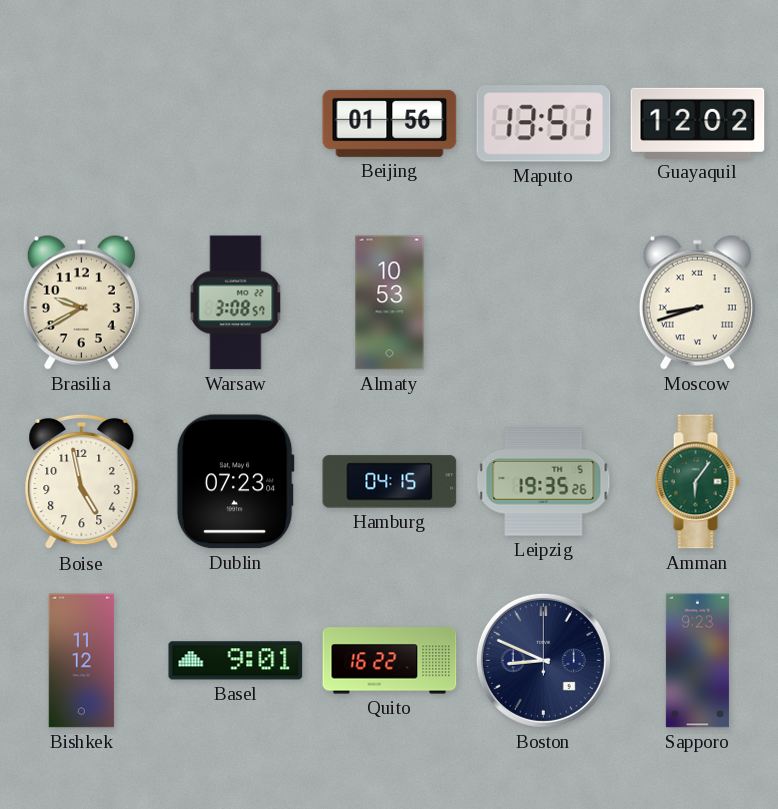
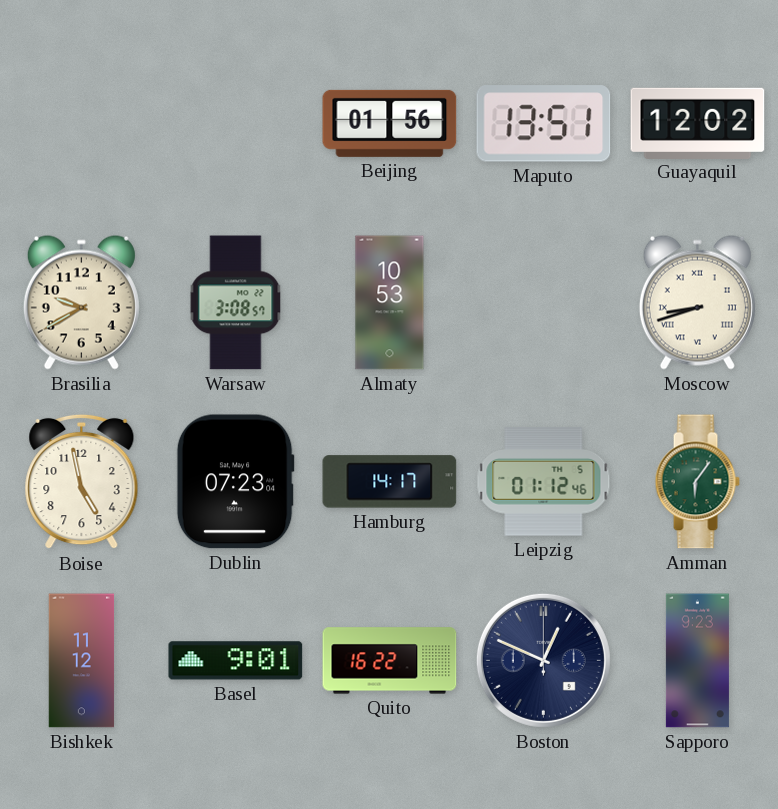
Hamburg: 04:15 -> 14:17
Leipzig: 19:35 -> 01:12
Boston: 8:49 -> 12:49
